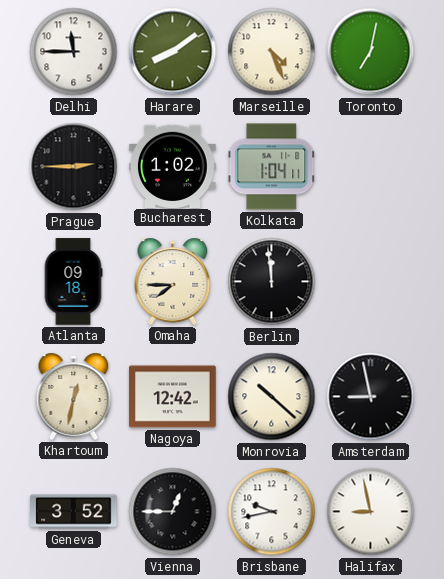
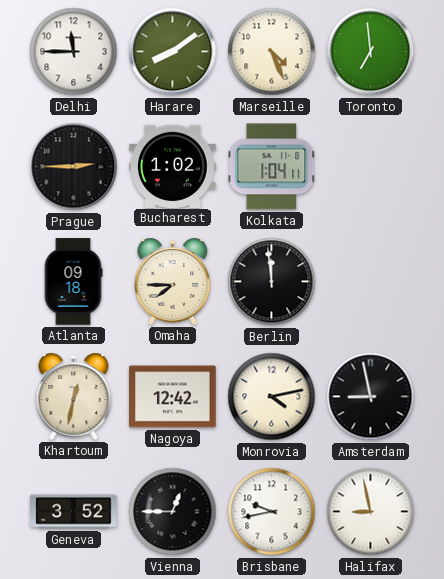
Toronto: 7:02 -> 6:59
Monrovia: 10:22 -> 4:13
